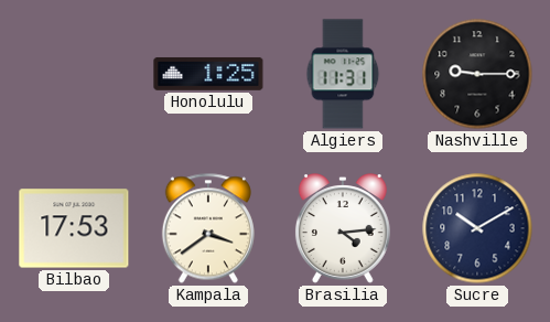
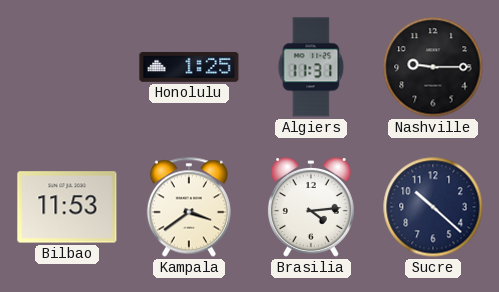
Bilbao: 17:53 -> 11:53
Sucre: 10:10 -> 10:22
